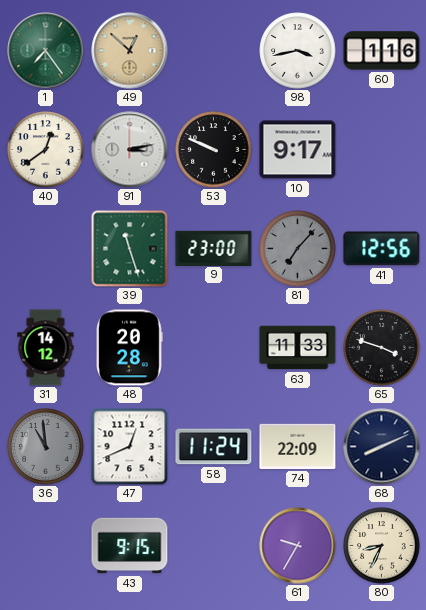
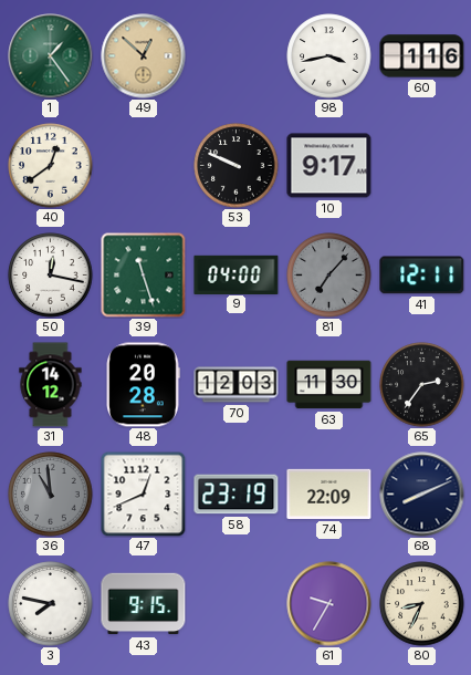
1: 7:24 -> 1:24
91: 3:13 -> none
50: none -> 12:17
9: 23:00 -> 04:00
41: 12:56 -> 12:11
70: none -> 12:03
63: 11:33 -> 11:30
65: 3:48 -> 2:36
58: 11:24 -> 23:19
3: none -> 7:47
